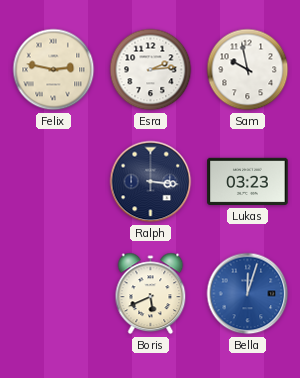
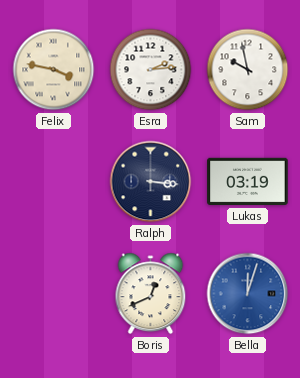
Felix: 2:47 -> 3:47
Lukas: 03:23 -> 03:19
Boris: 5:41 -> 12:41
